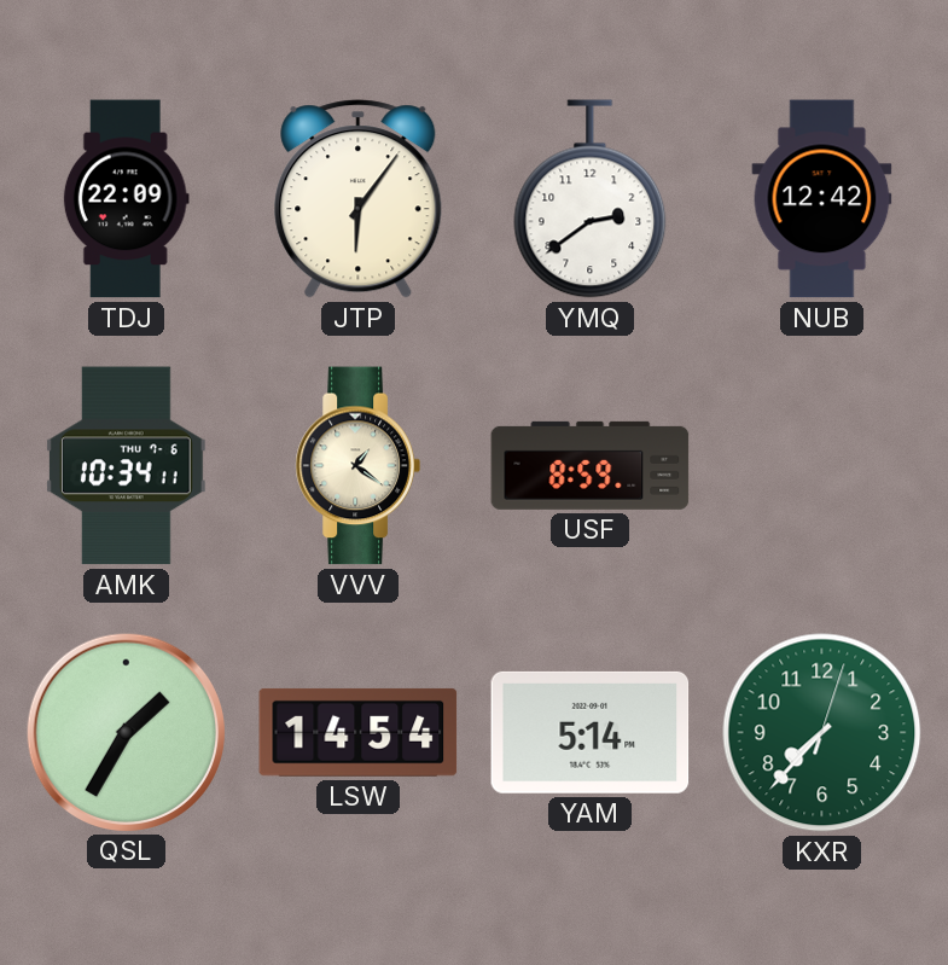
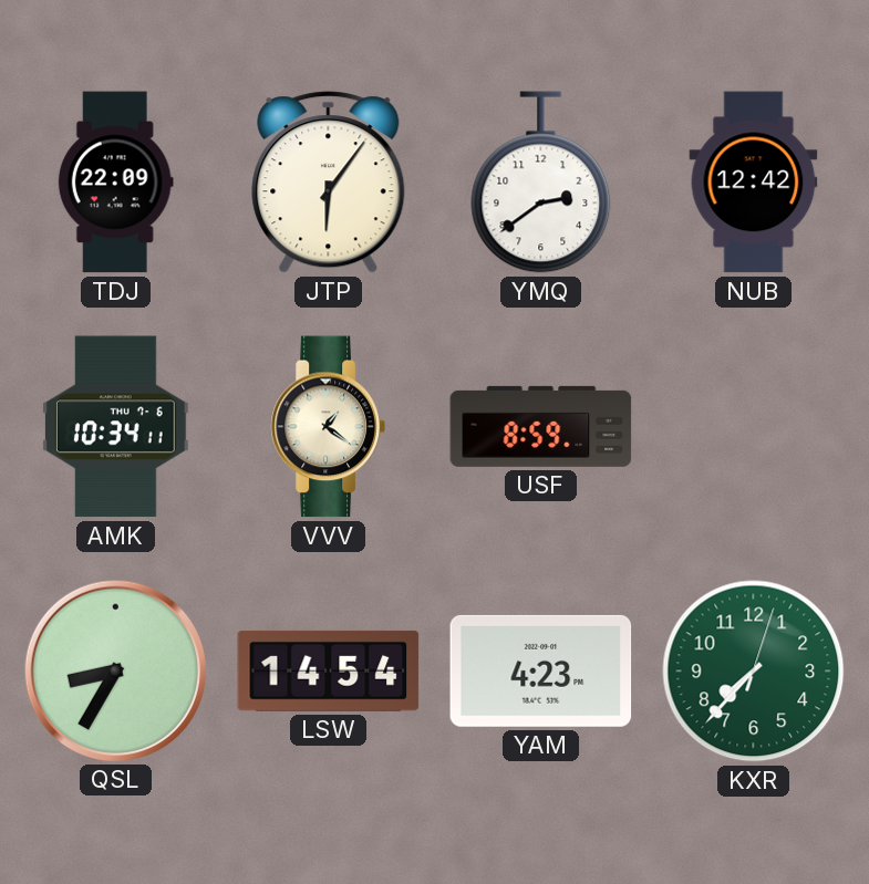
QSL: 1:35 -> 8:35
YAM: 5:14 -> 4:23
